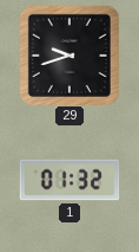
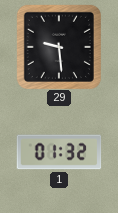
29: 9:42 -> 9:29
